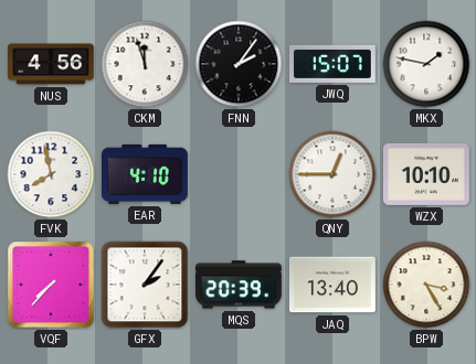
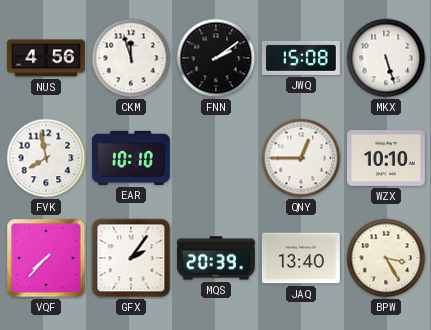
FNN: 2:06 -> 2:09
JWQ: 15:07 -> 15:08
MKX: 1:47 -> 5:27
EAR: 4:10 -> 10:10
